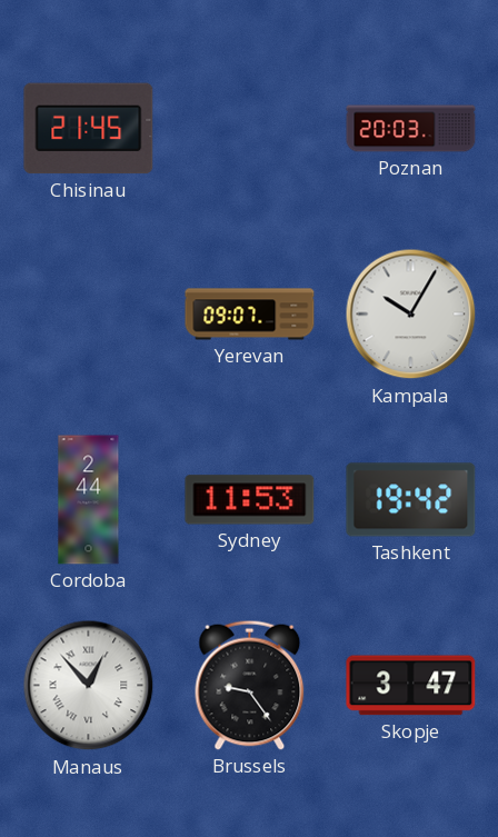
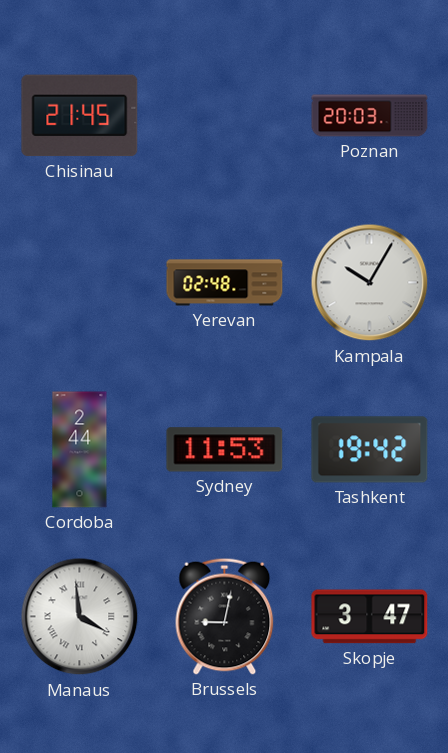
Yerevan: 09:07 -> 02:48
Manaus: 12:53 -> 3:59
Brussels: 9:24 -> 9:02
